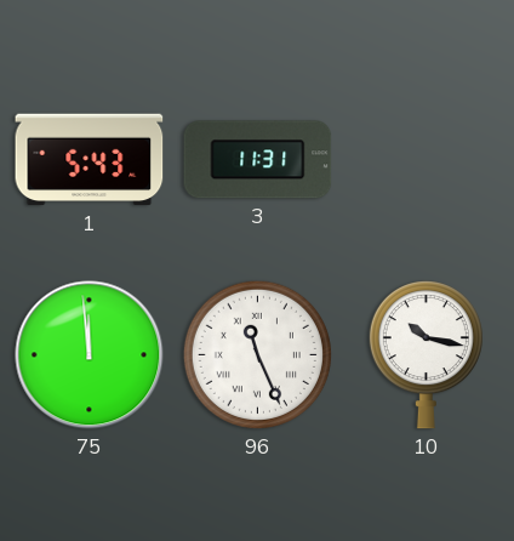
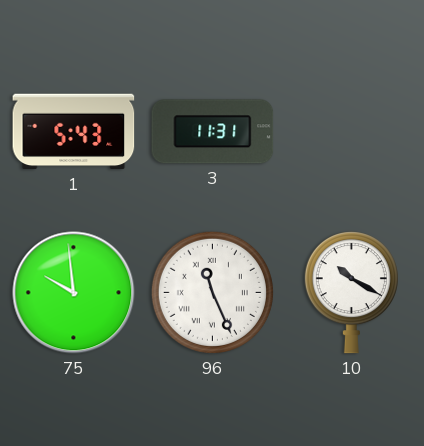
75: 11:59 -> 9:59
10: 10:17 -> 10:20
